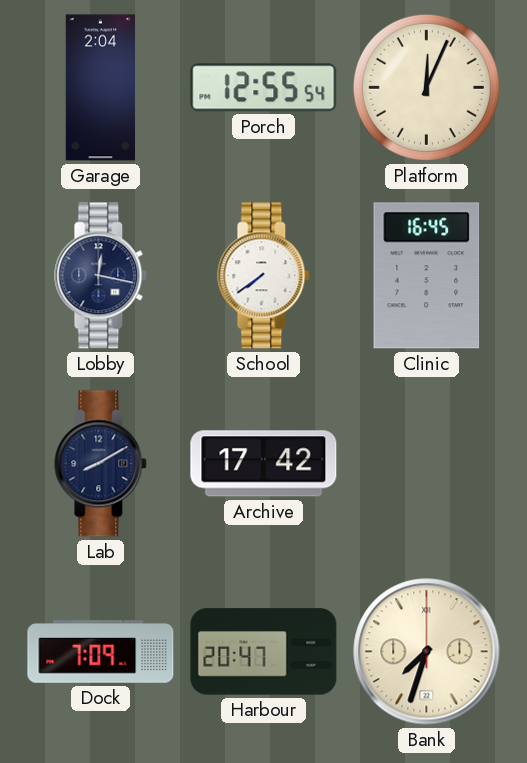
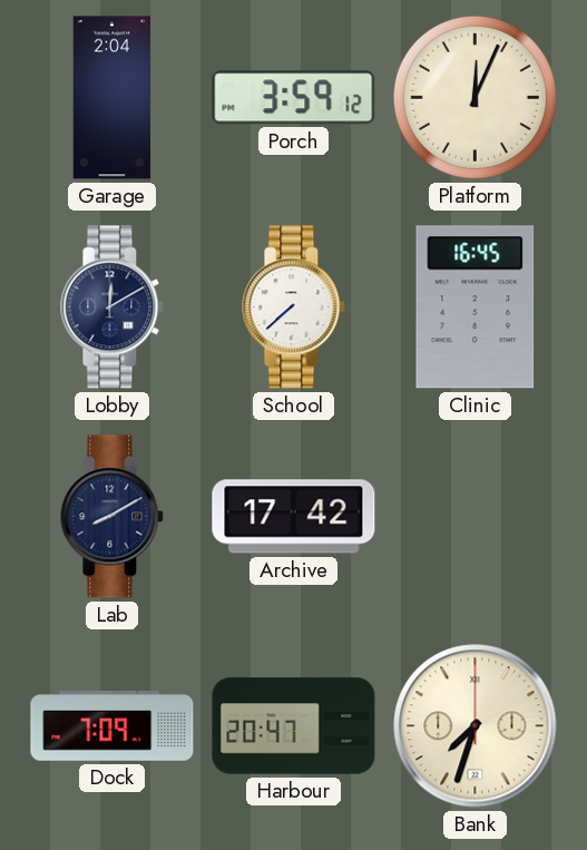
Porch: 12:55 -> 3:59
Lobby: 12:17 -> 12:10
School: 7:39 -> 7:38
